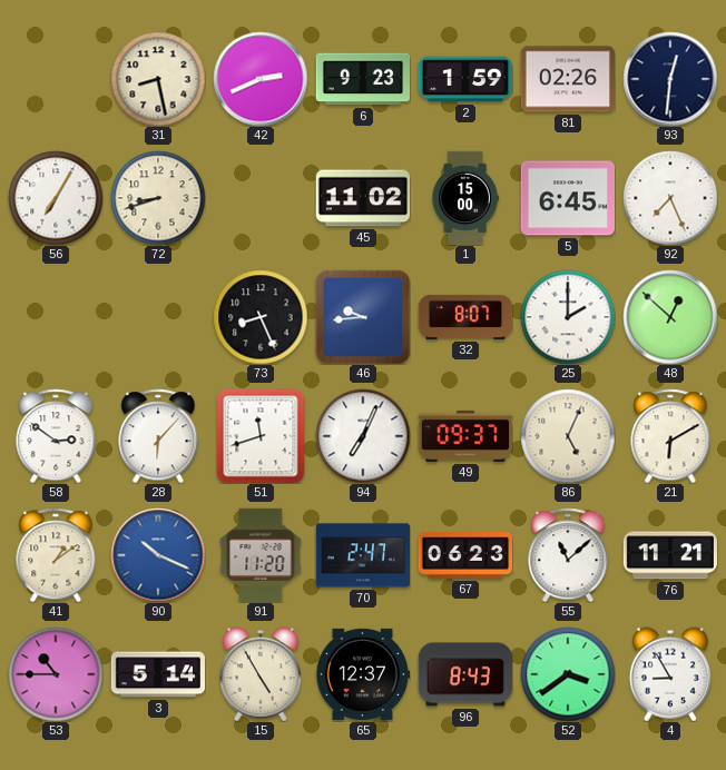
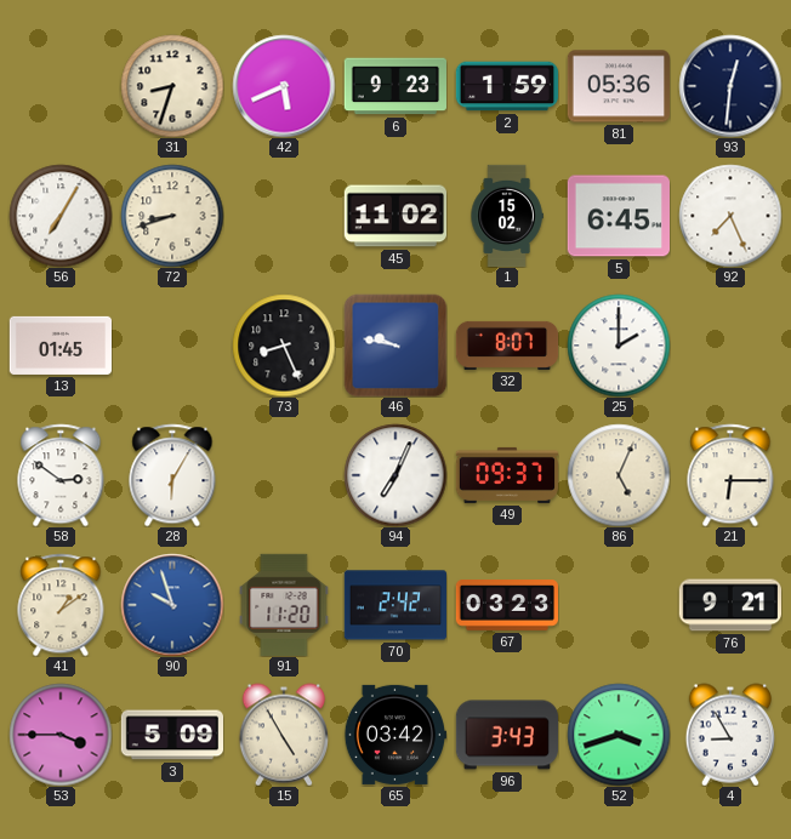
31: 8:28 -> 8:33
42: 2:41 -> 5:41
81: 02:26 -> 05:36
1: 15:00 -> 15:02
13: none -> 01:45
46: 9:44 -> 9:47
48: 12:52 -> none
28: 6:07 -> 6:05
51: 11:42 -> none
21: 6:10 -> 6:15
90: 10:19 -> 9:57
70: 2:47 -> 2:42
67: 06:23 -> 03:23
55: 11:08 -> none
76: 11:21 -> 9:21
53: 10:45 -> 3:45
3: 5:14 -> 5:09
65: 12:37 -> 03:42
96: 8:43 -> 3:43
52: 3:39 -> 3:42
